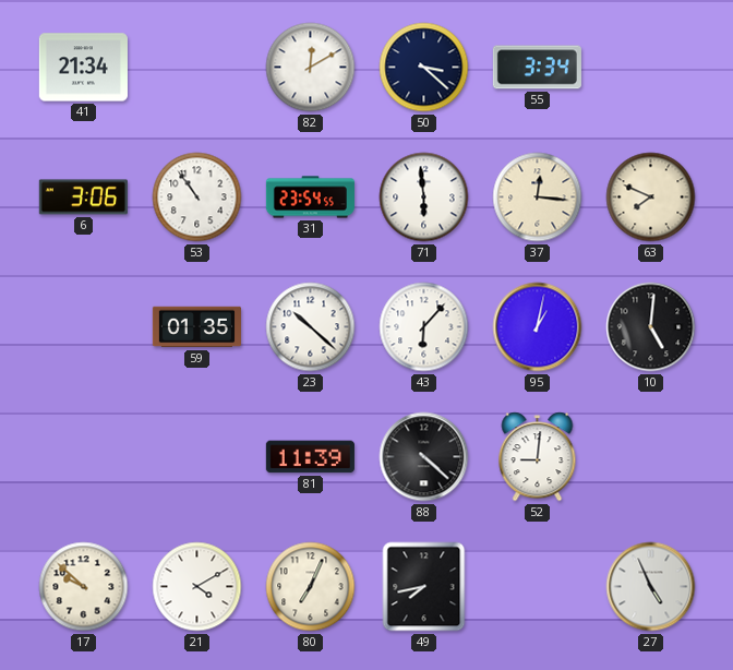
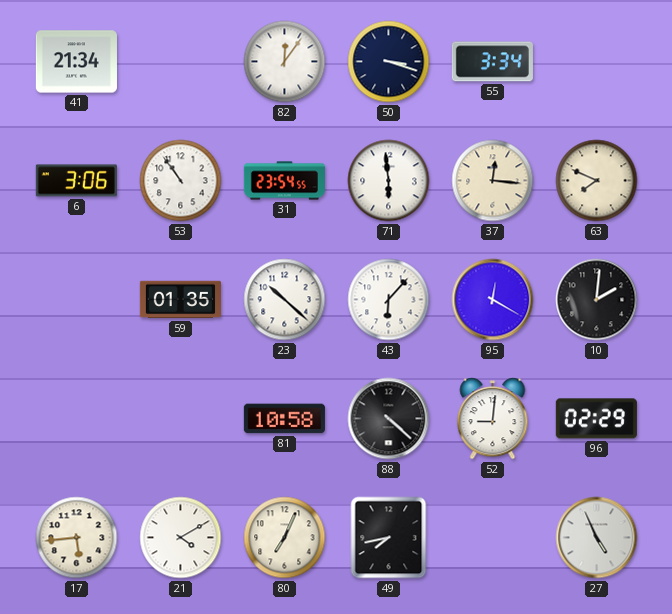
82: 12:10 -> 12:06
50: 3:22 -> 3:18
95: 1:02 -> 12:20
10: 5:01 -> 2:01
81: 11:39 -> 10:58
96: none -> 02:29
17: 9:52 -> 5:44
